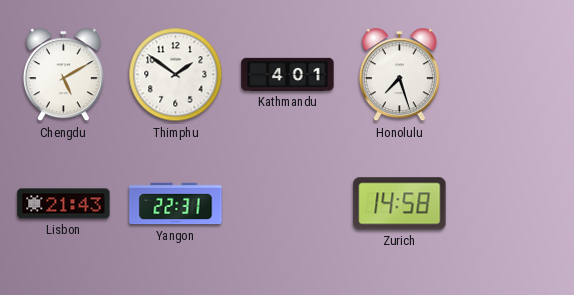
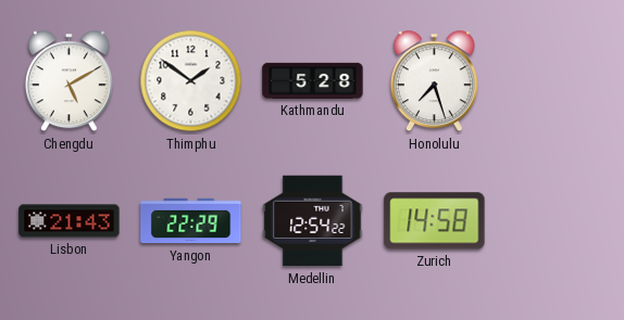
Kathmandu: 4:01 -> 5:28
Yangon: 22:31 -> 22:29
Medellin: none -> 12:54
